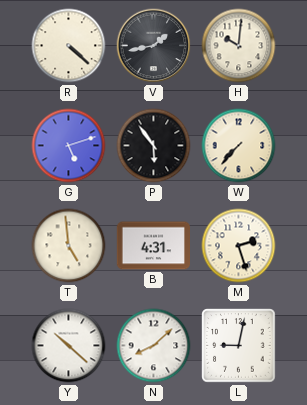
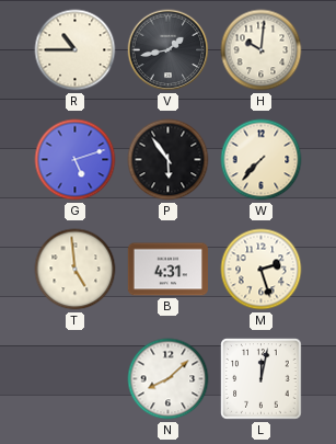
R: 4:22 -> 10:45
Y: 10:22 -> none
L: 9:02 -> 12:02
